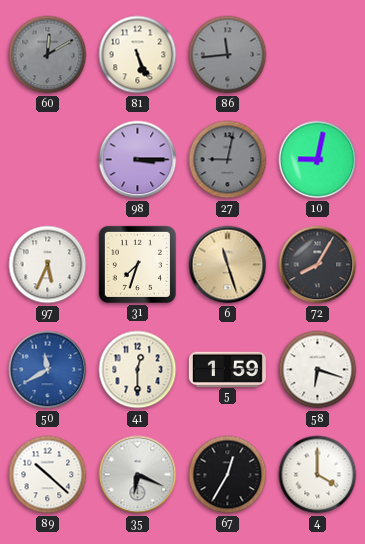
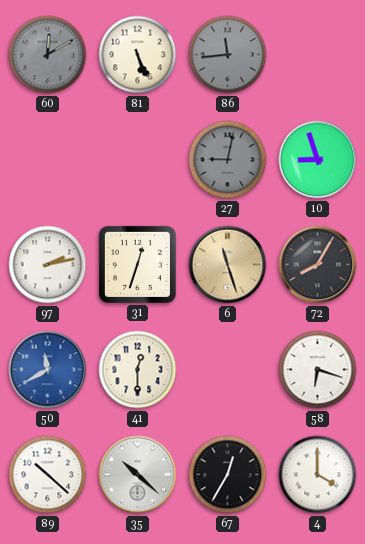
98: 3:15 -> none
10: 9:02 -> 8:57
97: 5:34 -> 2:13
31: 7:33 -> 12:33
5: 1:59 -> none
35: 6:19 -> 10:22
